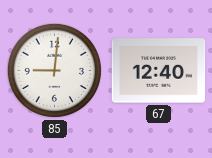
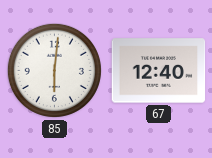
85: 9:01 -> 6:01
